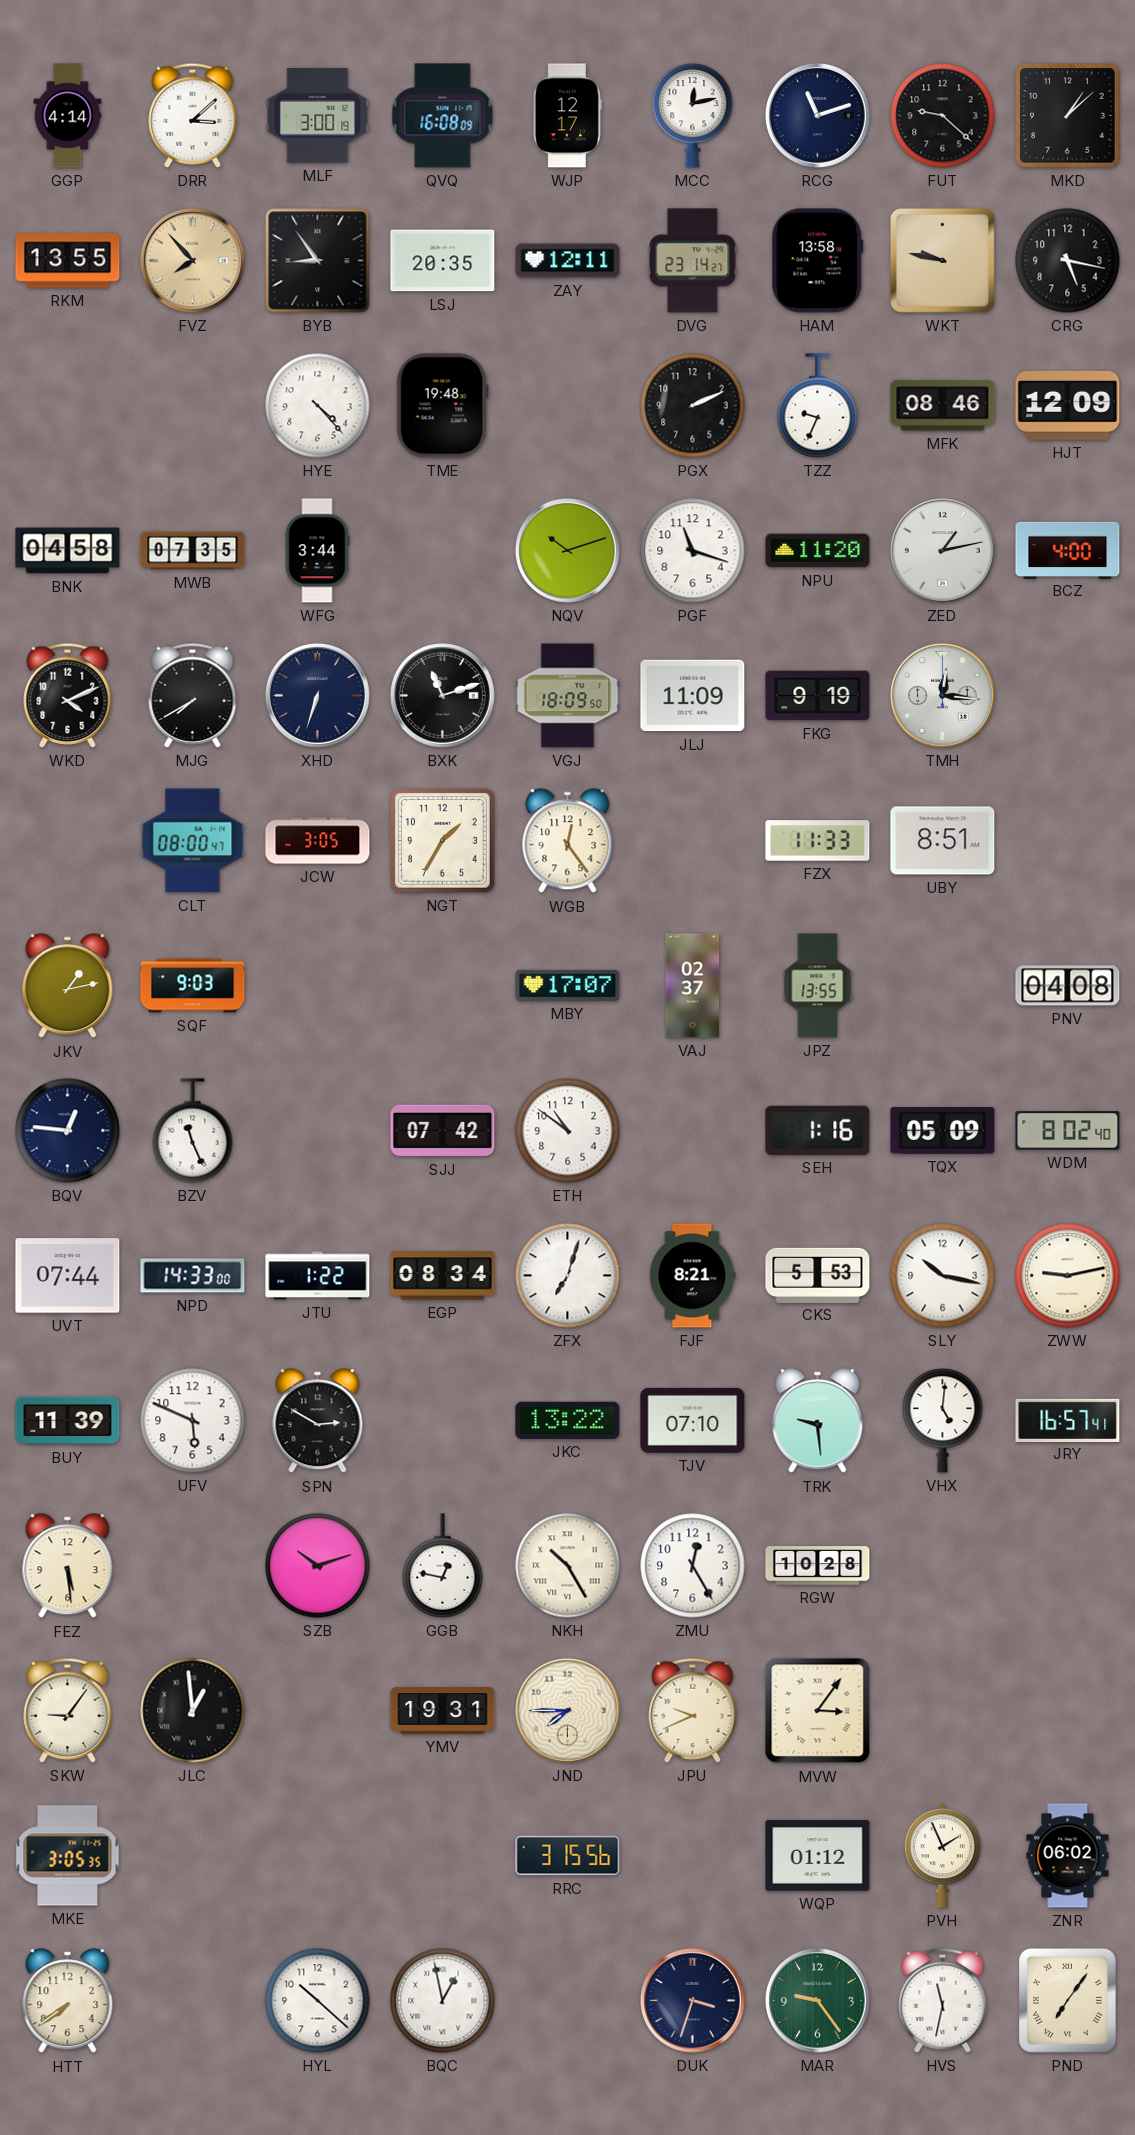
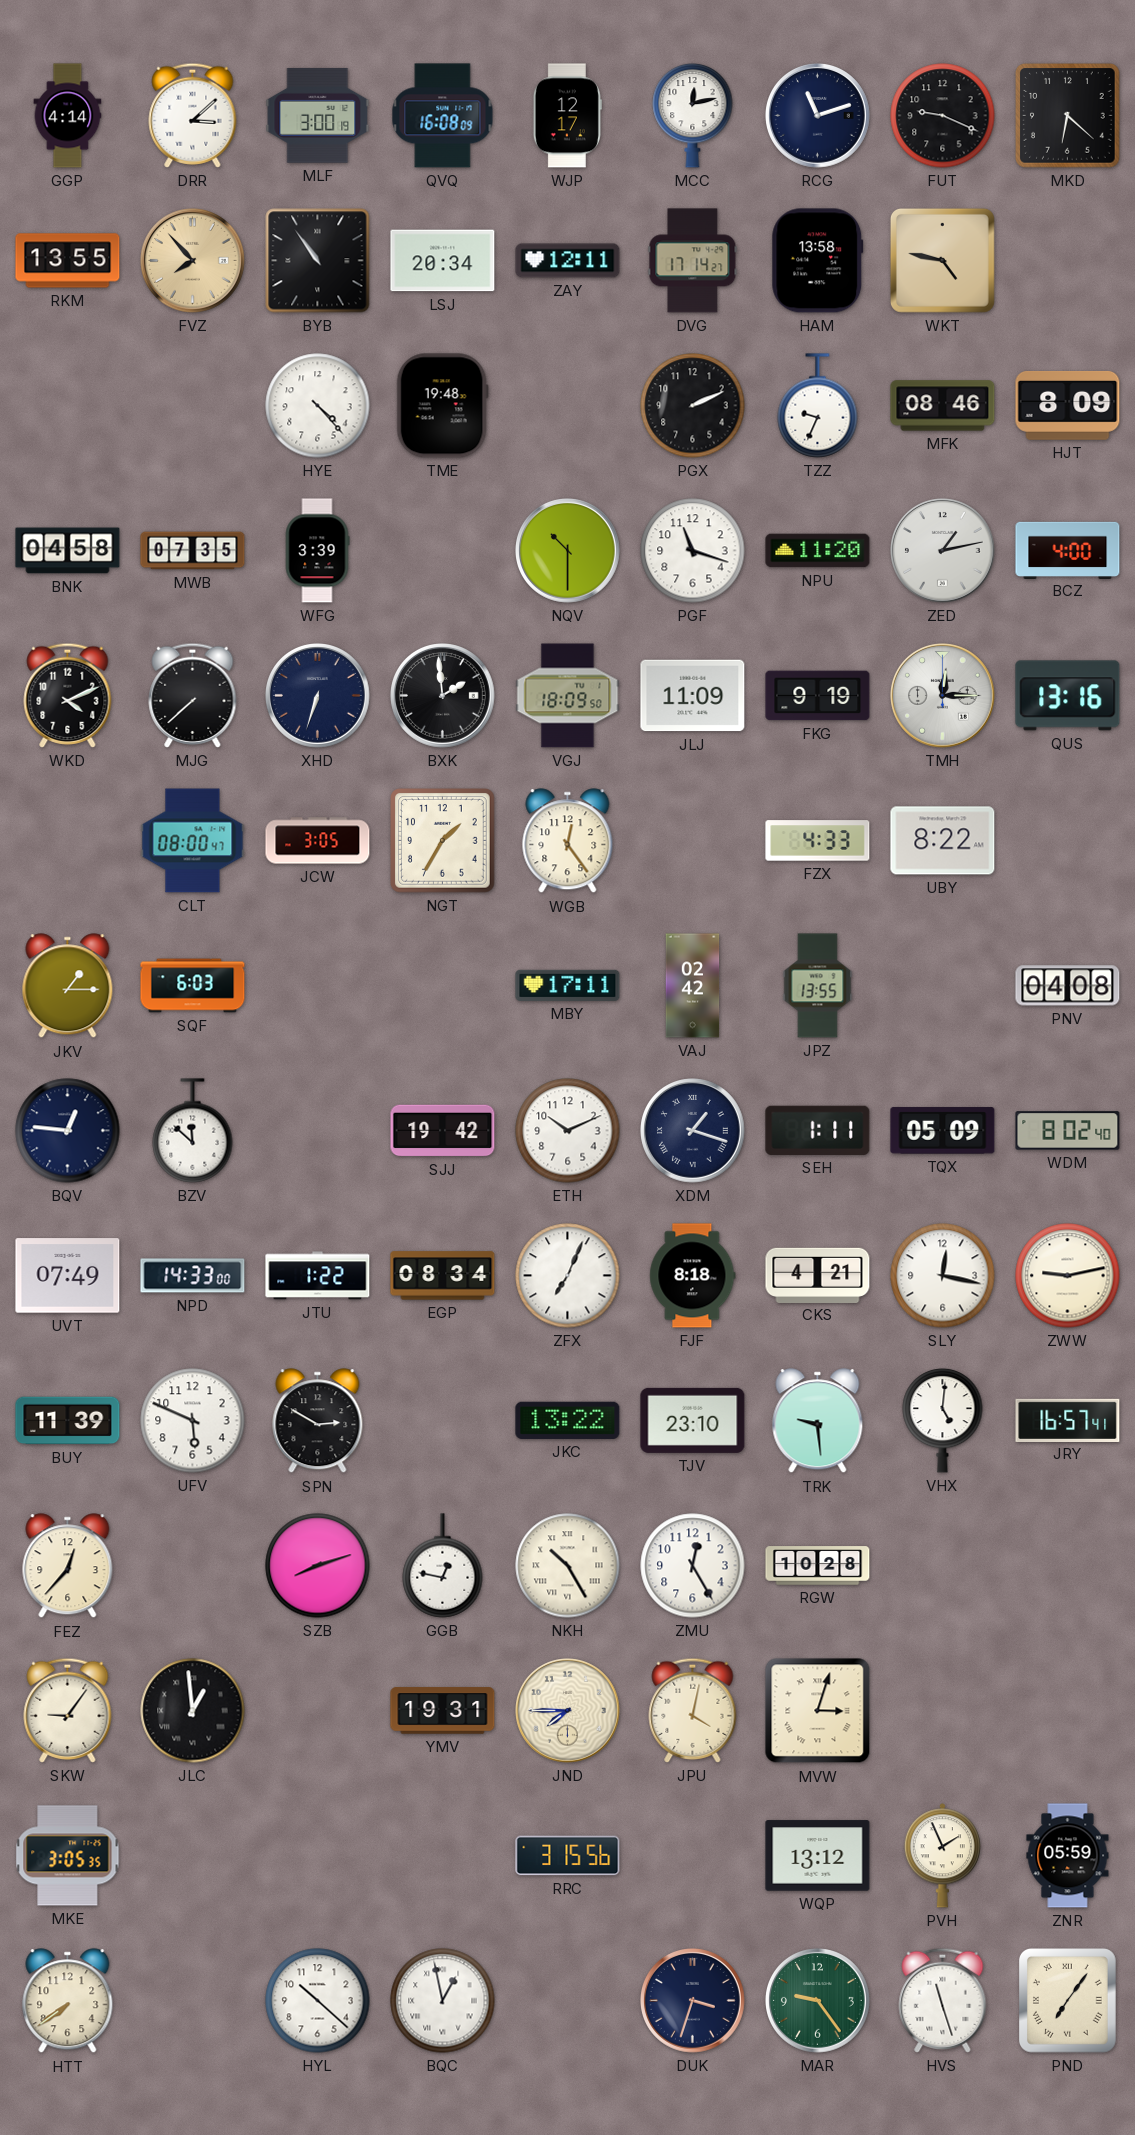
FUT: 9:22 -> 9:19
MKD: 1:08 -> 6:22
BYB: 8:54 -> 10:54
LSJ: 20:35 -> 20:34
DVG: 23:14 -> 17:14
WKT: 9:47 -> 4:47
CRG: 5:17 -> none
HJT: 12:09 -> 8:09
WFG: 3:44 -> 3:39
NQV: 10:12 -> 10:30
MJG: 7:40 -> 7:38
BXK: 11:12 -> 1:59
TMH: 12:16 -> 12:15
QUS: none -> 13:16
FZX: 11:33 -> 4:33
UBY: 8:51 -> 8:22
JKV: 1:13 -> 1:15
SQF: 9:03 -> 6:03
MBY: 17:07 -> 17:11
VAJ: 02:37 -> 02:42
BZV: 11:26 -> 11:52
SJJ: 07:42 -> 19:42
ETH: 10:51 -> 10:11
XDM: none -> 1:18
SEH: 1:16 -> 1:11
UVT: 07:44 -> 07:49
ZFX: 7:03 -> 7:04
FJF: 8:21 -> 8:18
CKS: 5:53 -> 4:21
SLY: 10:17 -> 12:17
TJV: 07:10 -> 23:10
FEZ: 5:29 -> 12:37
SZB: 10:12 -> 8:12
JPU: 9:41 -> 4:02
MVW: 3:06 -> 3:03
WQP: 01:12 -> 13:12
ZNR: 06:02 -> 05:59
HVS: 11:32 -> 11:27
